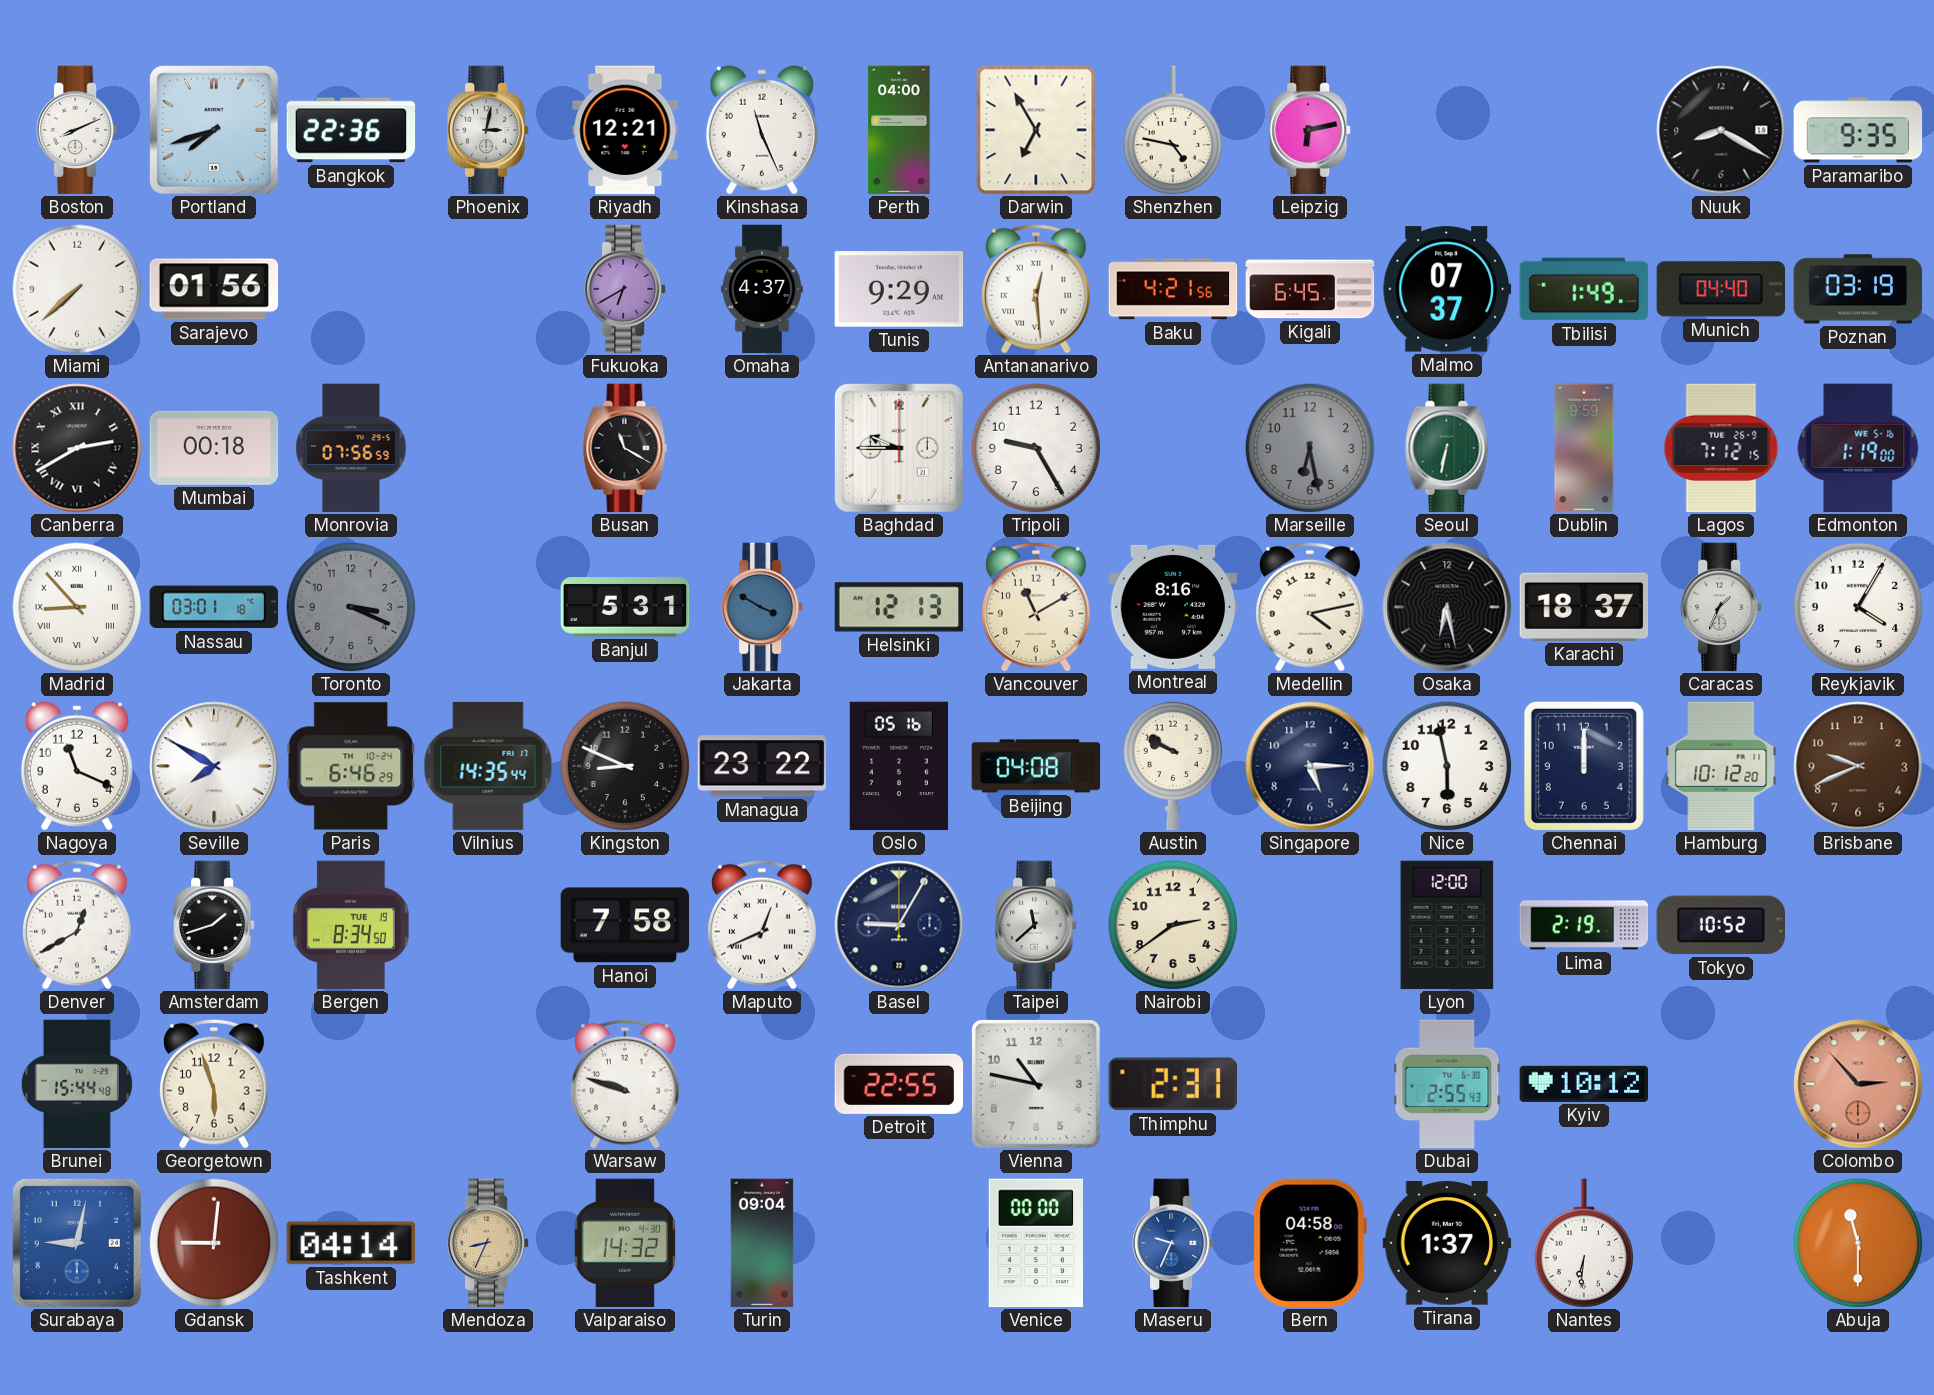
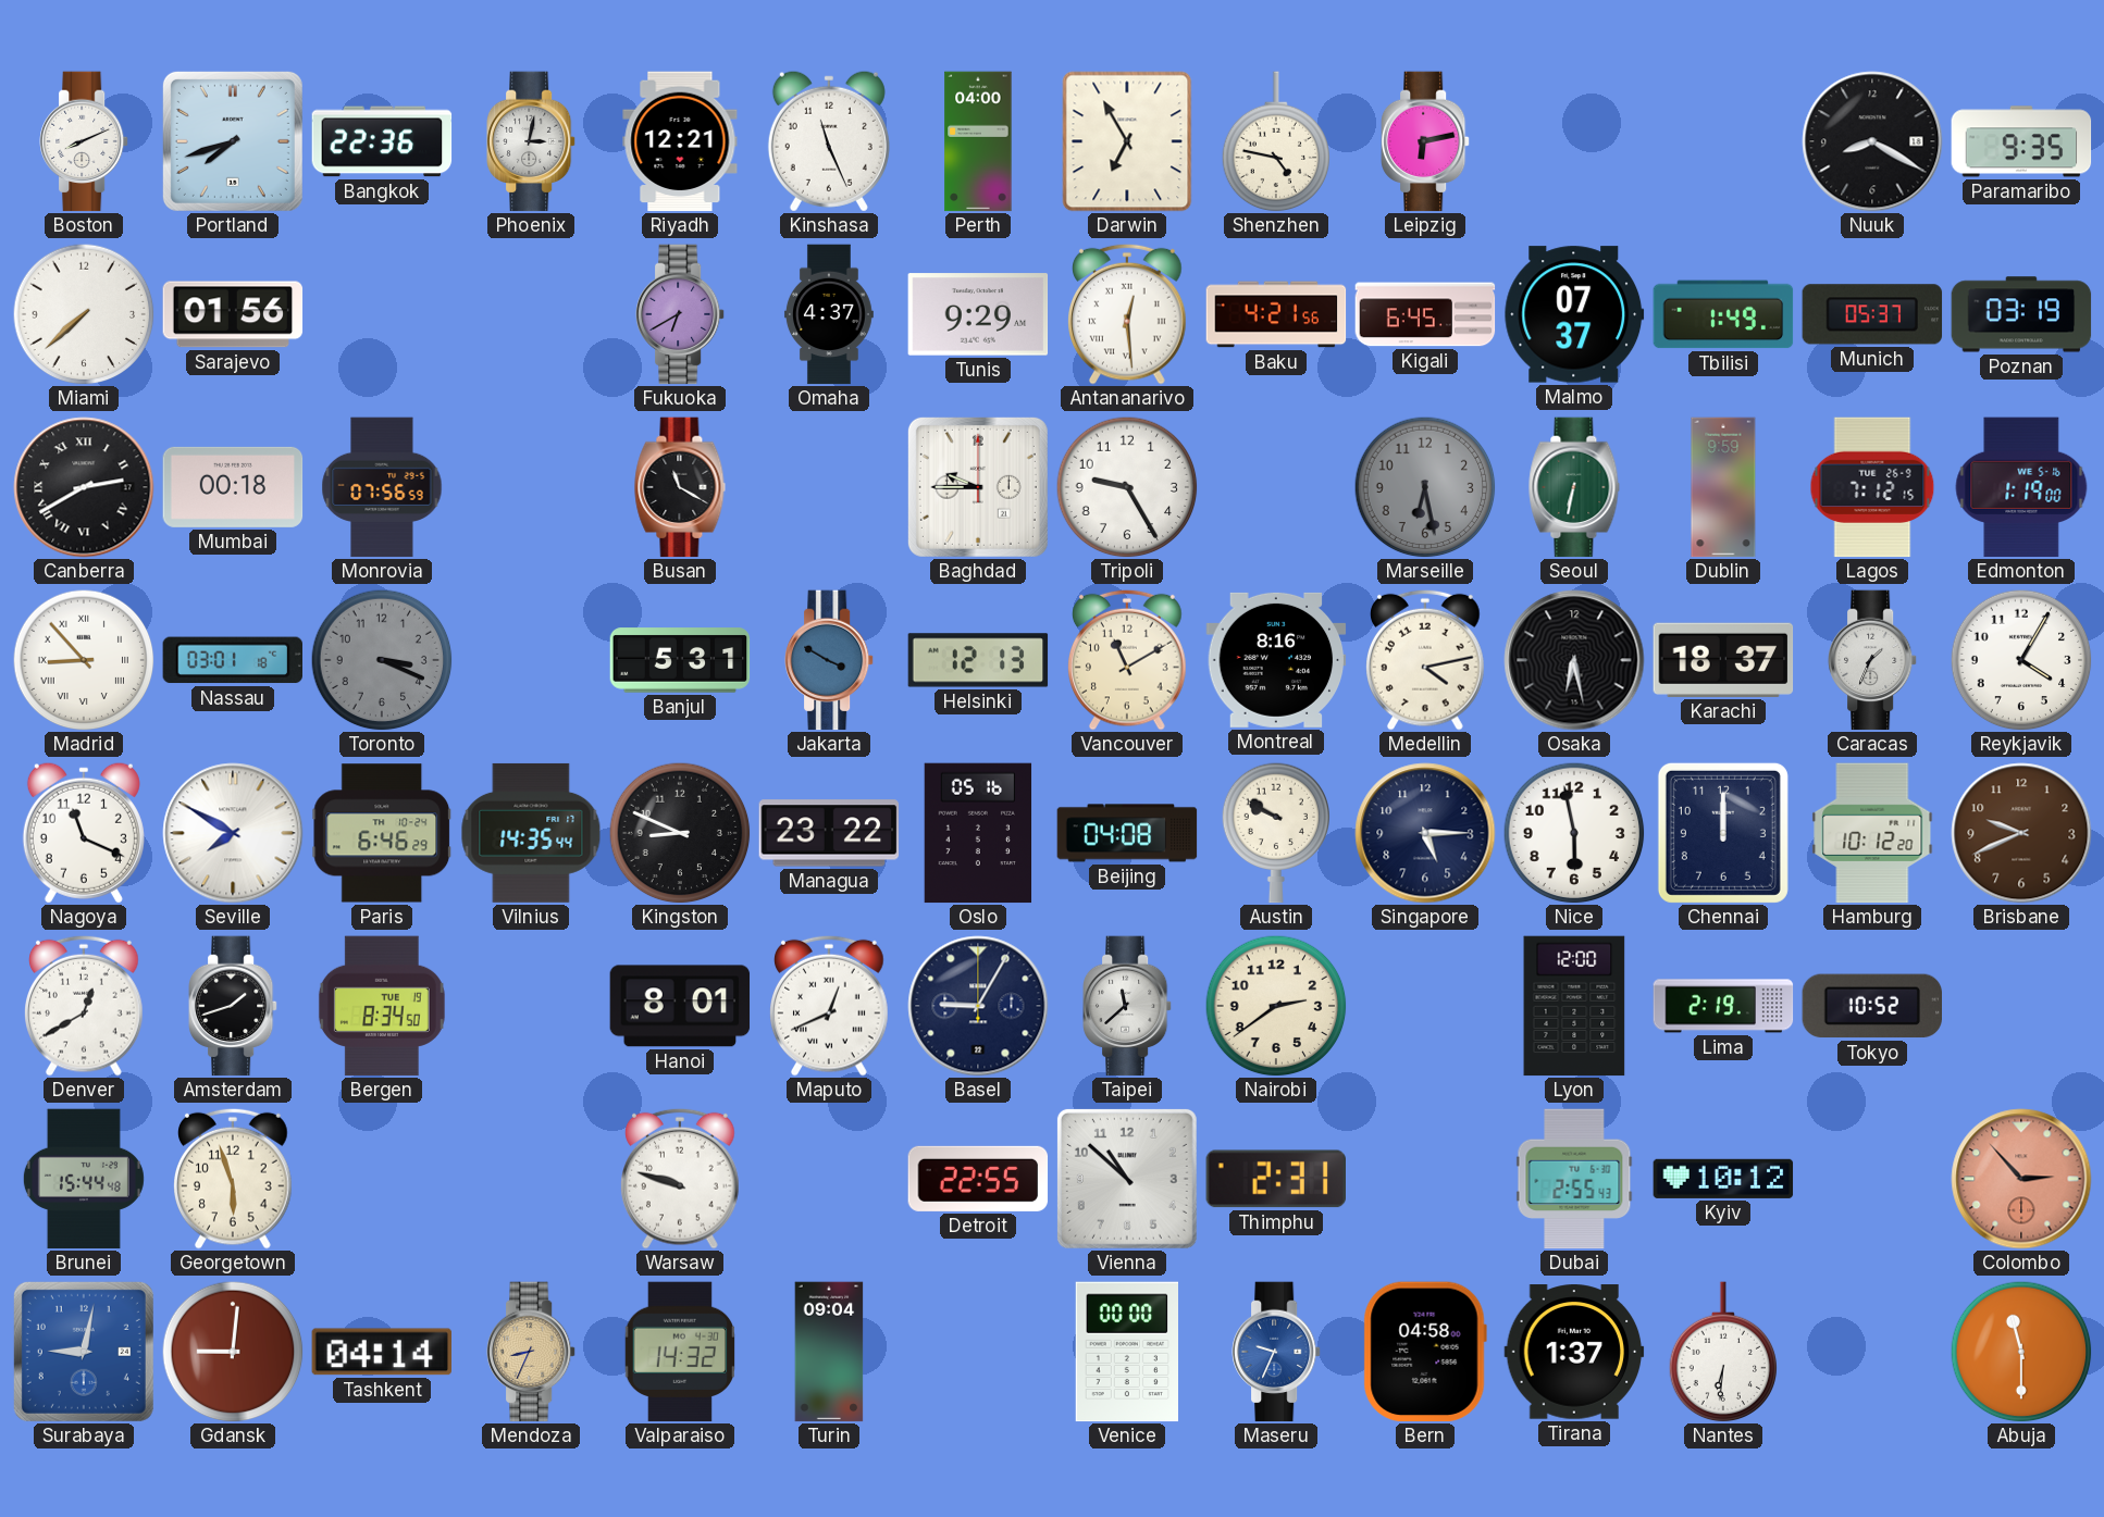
Munich: 04:40 -> 05:37
Hanoi: 7:58 -> 8:01
Vienna: 10:47 -> 10:52
